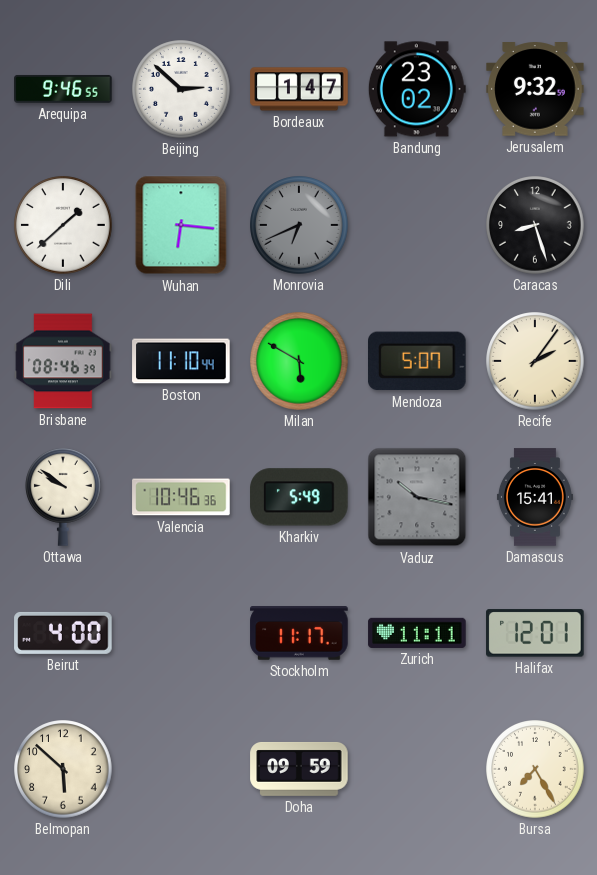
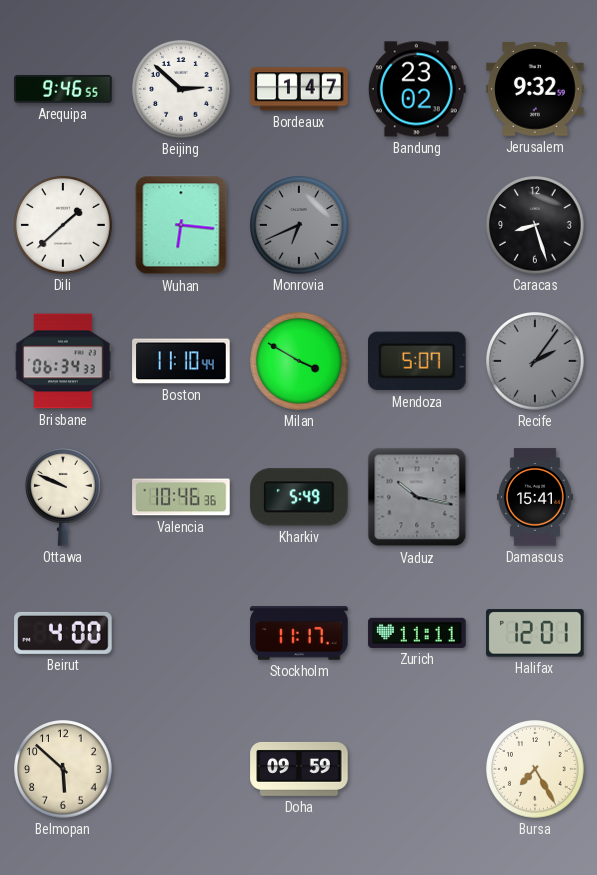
Brisbane: 08:46 -> 06:34
Milan: 5:50 -> 3:50
Recife dial: cream -> grey
Ottawa: 9:51 -> 9:49
